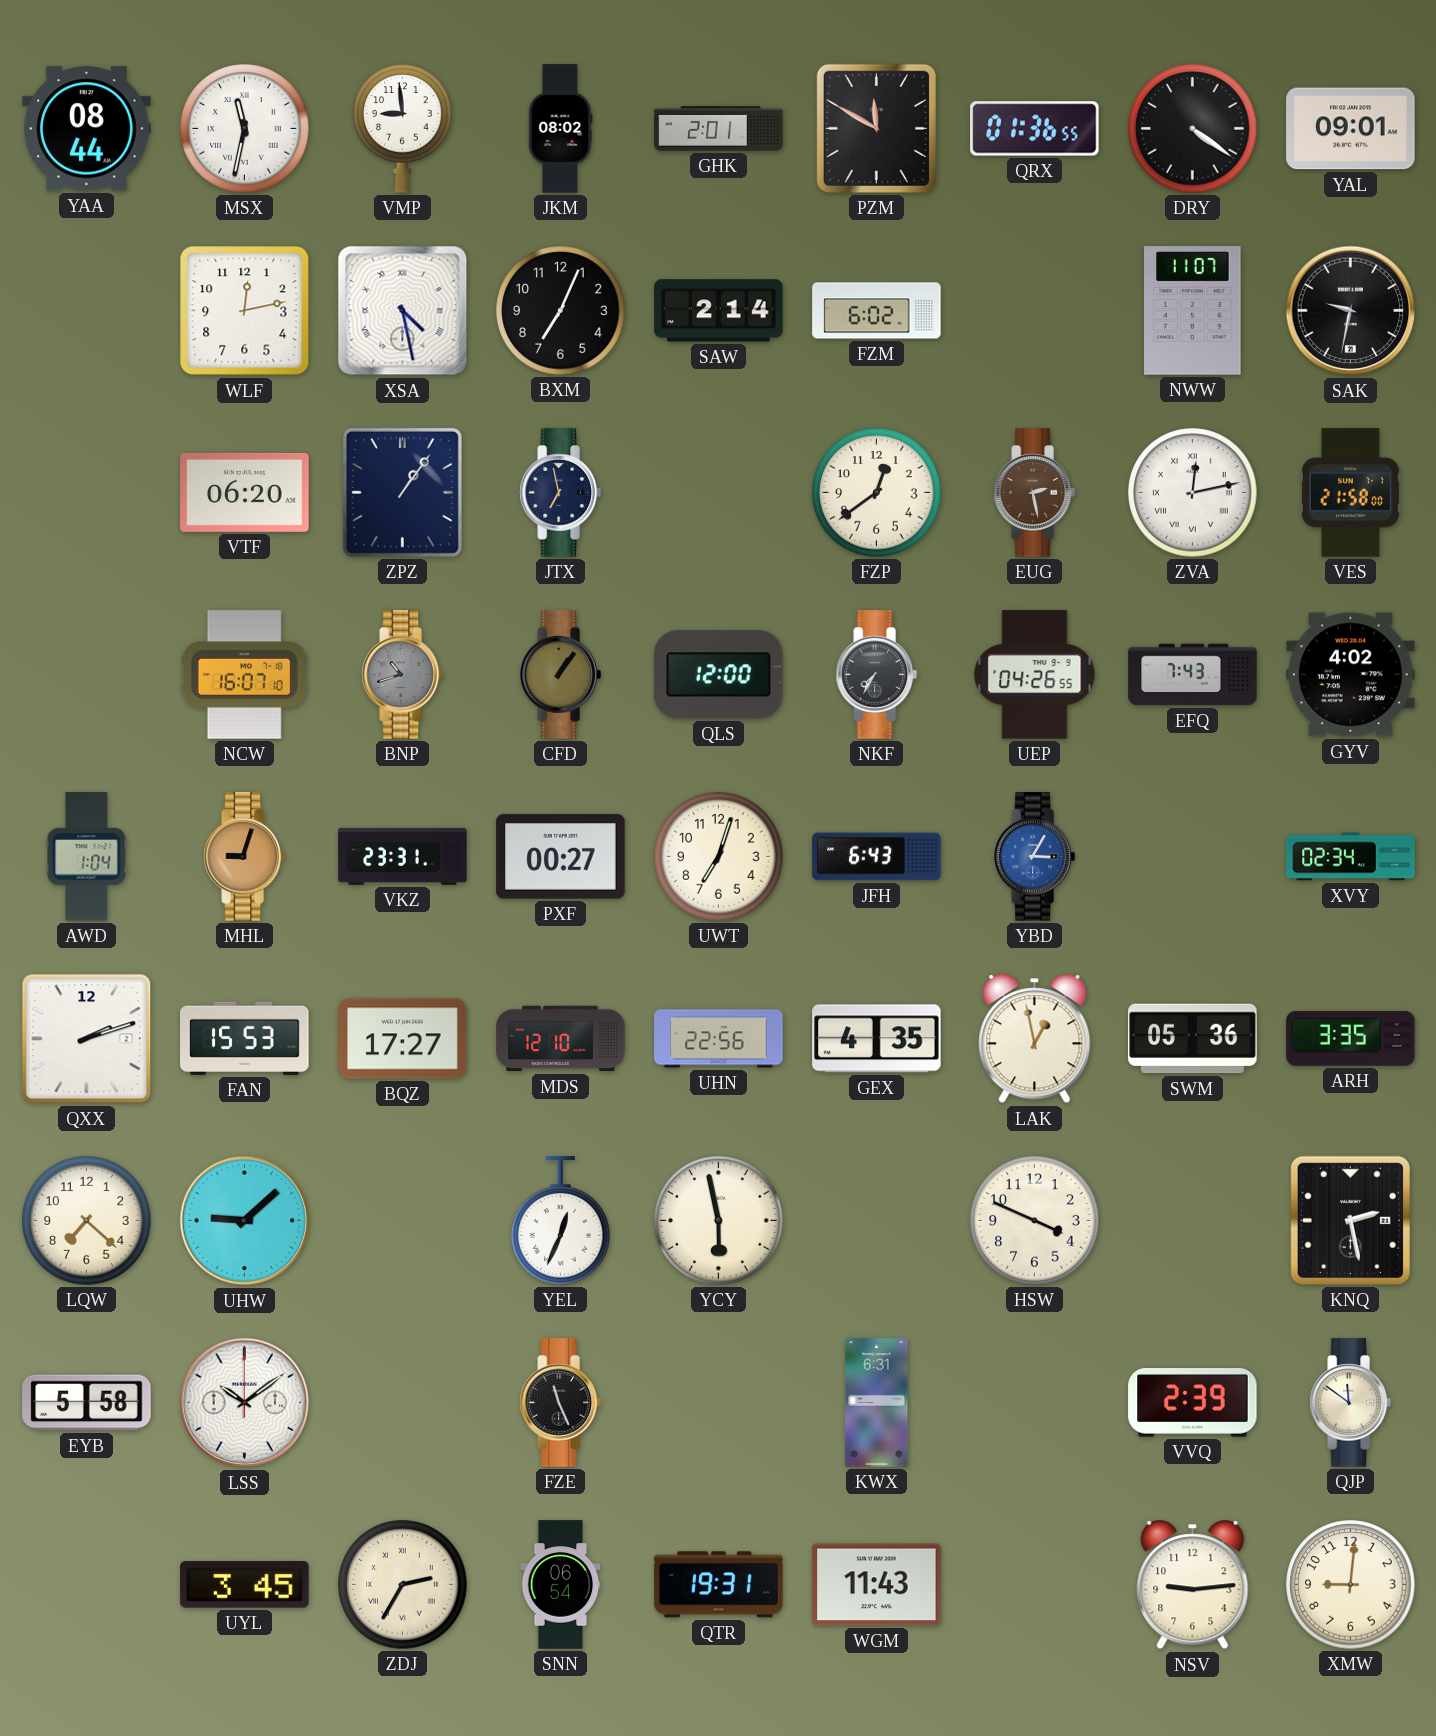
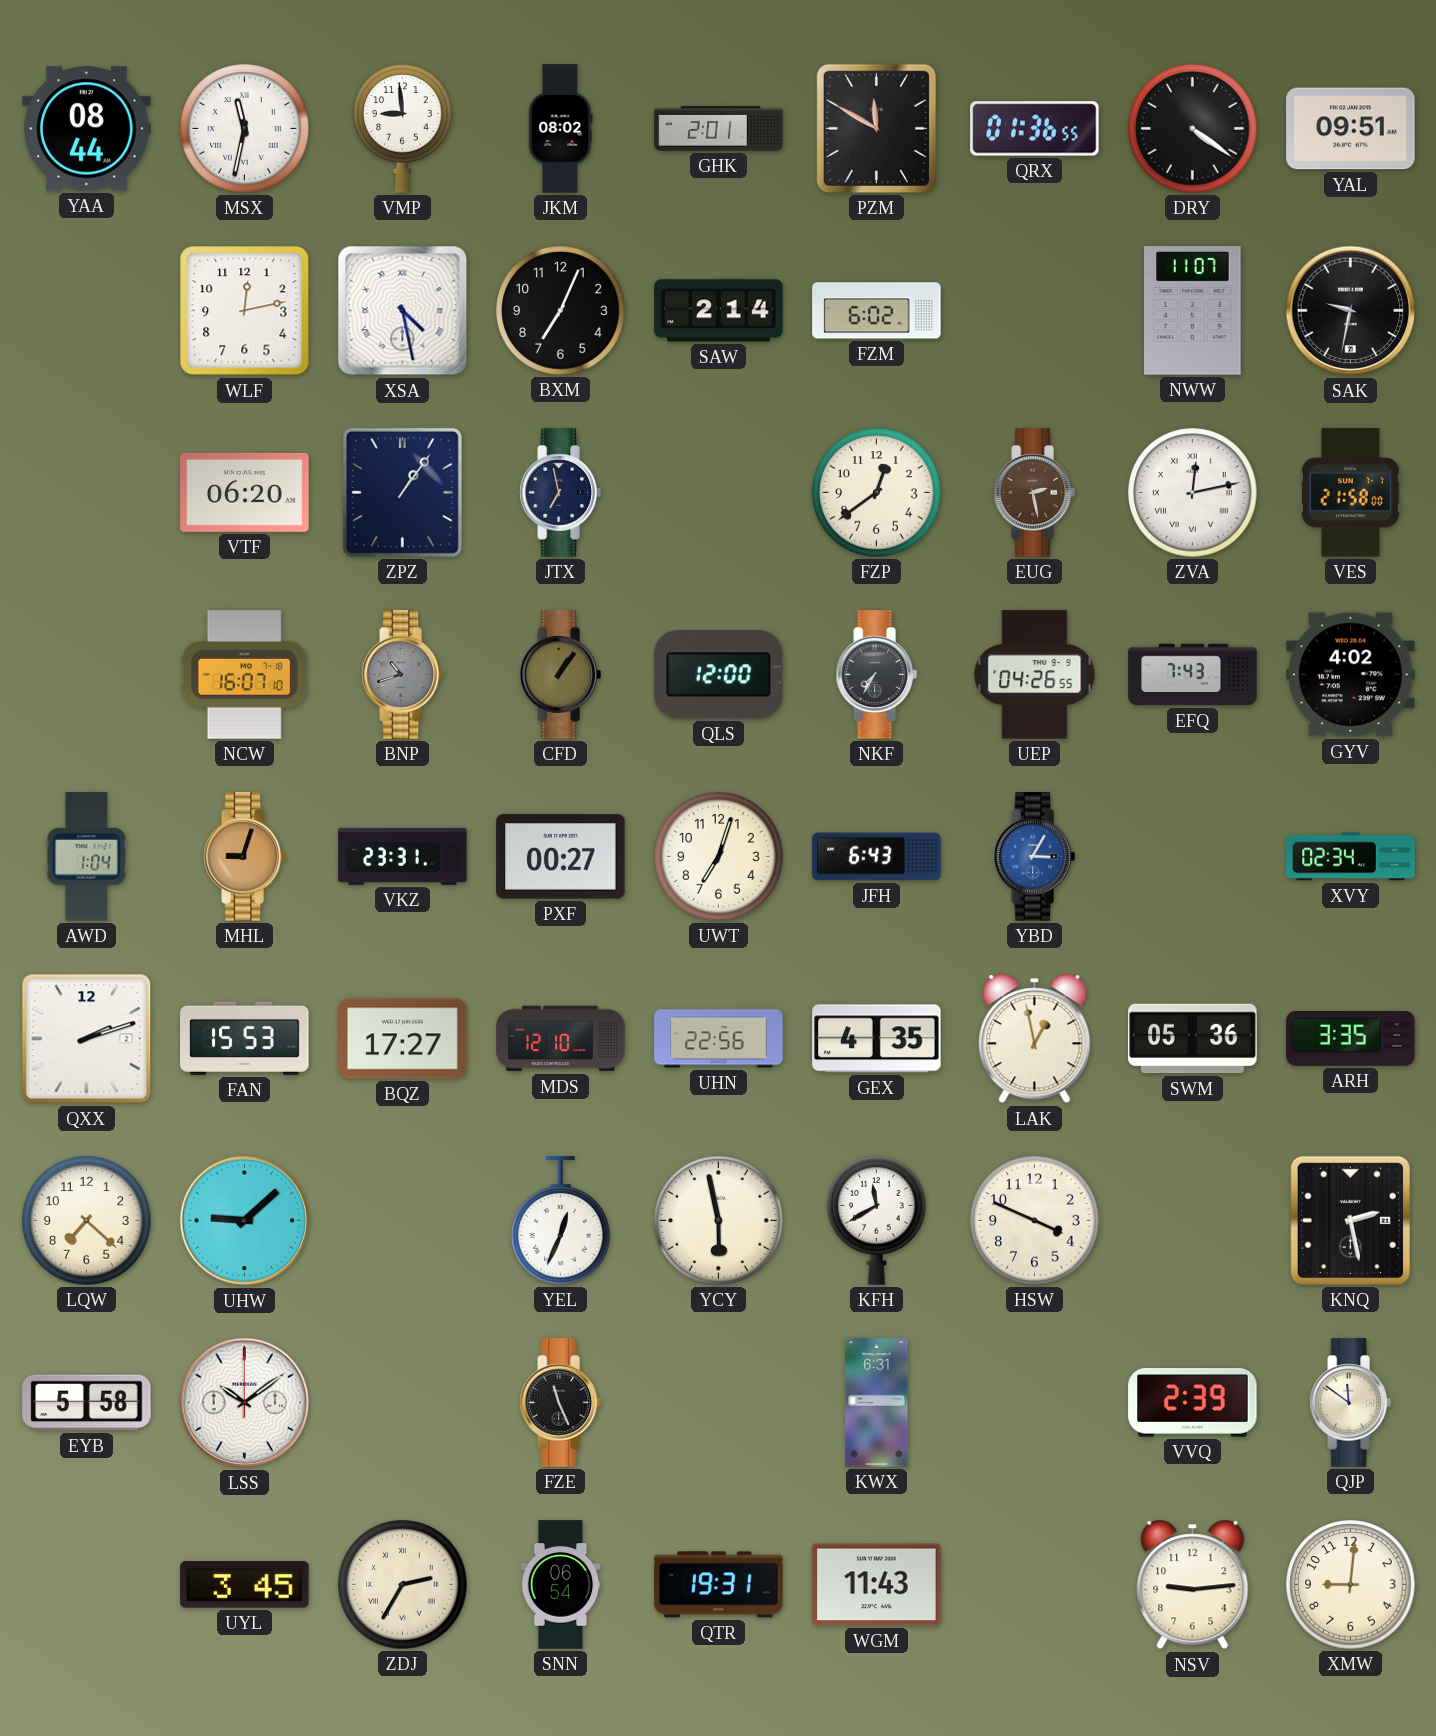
YAL: 09:01 -> 09:51
KFH: none -> 11:40
